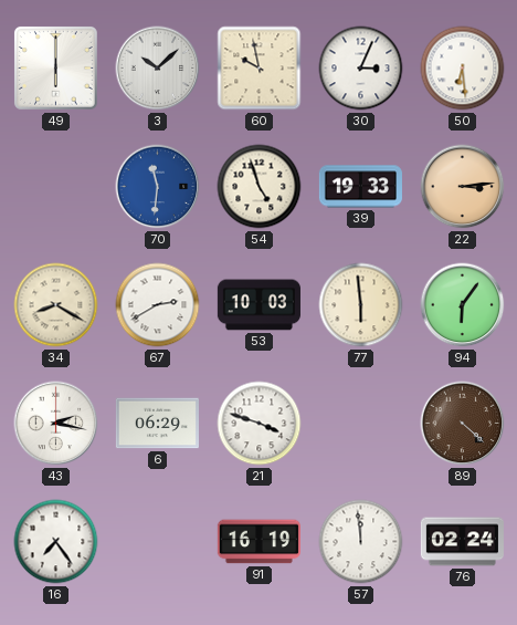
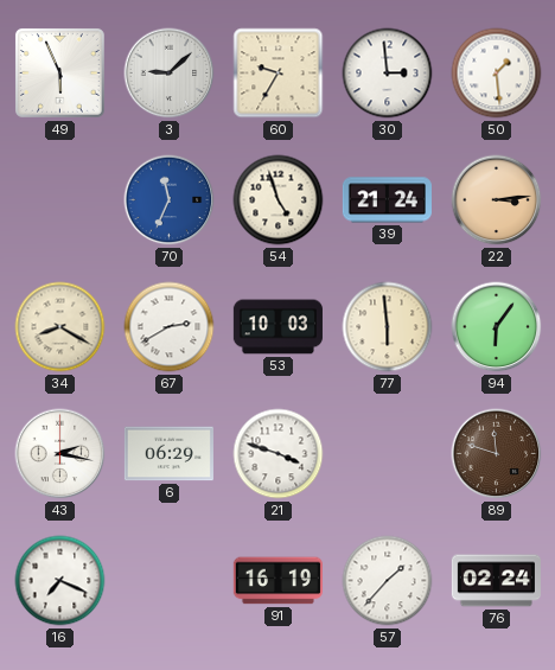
49: 6:00 -> 5:56
3: 10:08 -> 9:08
60: 9:58 -> 9:35
30: 3:04 -> 2:59
50: 6:29 -> 1:29
70: 11:31 -> 11:34
39: 19:33 -> 21:24
89: 4:22 -> 11:48
16: 7:24 -> 7:19
57: 11:59 -> 1:37
